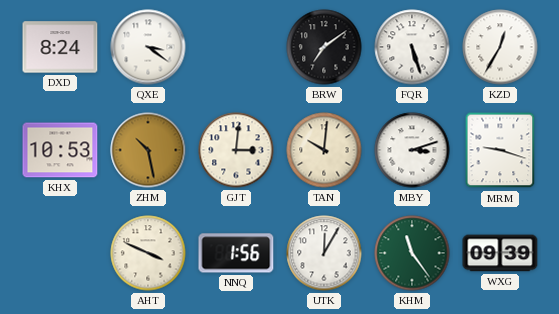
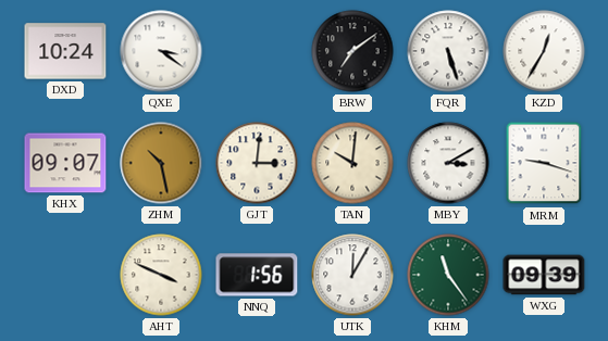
DXD: 8:24 -> 10:24
KHX: 10:53 -> 09:07
MBY: 3:12 -> 3:10
